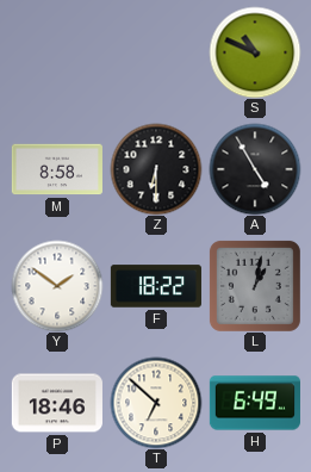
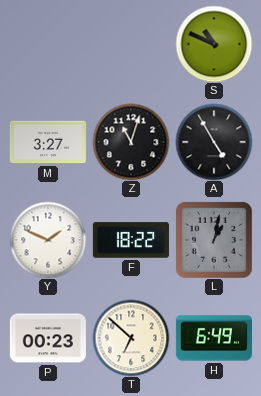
M: 8:58 -> 3:27
Z: 6:30 -> 11:03
Y: 1:51 -> 1:49
P: 18:46 -> 00:23
